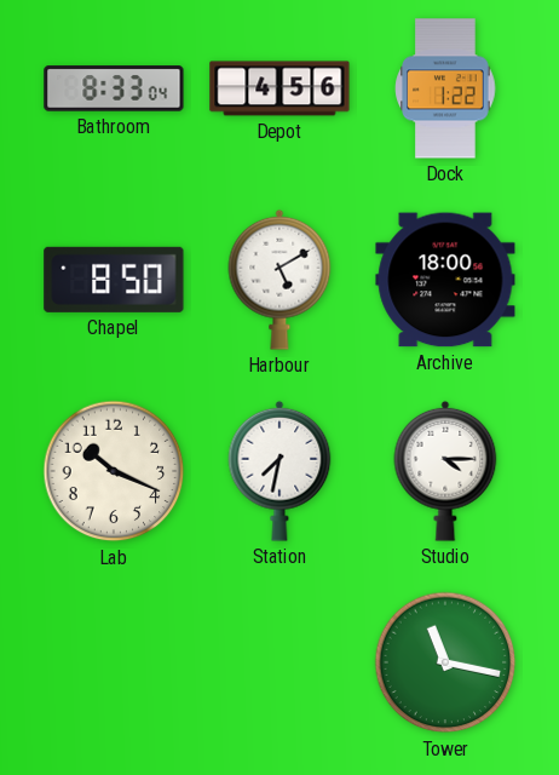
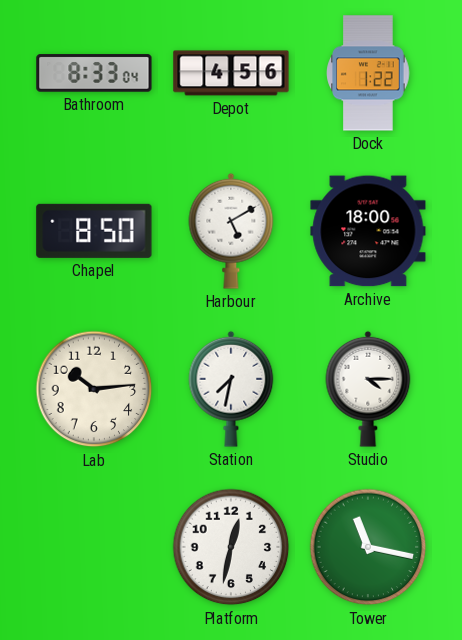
Lab: 10:19 -> 10:14
Platform: none -> 12:32
